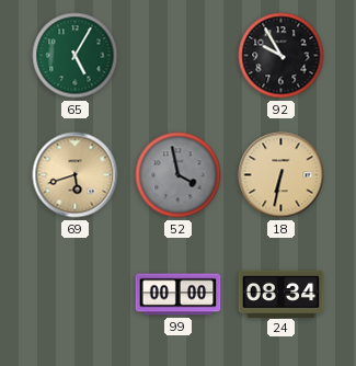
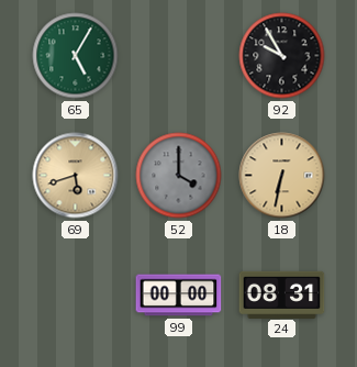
52: 3:58 -> 4:00
24: 08:34 -> 08:31
